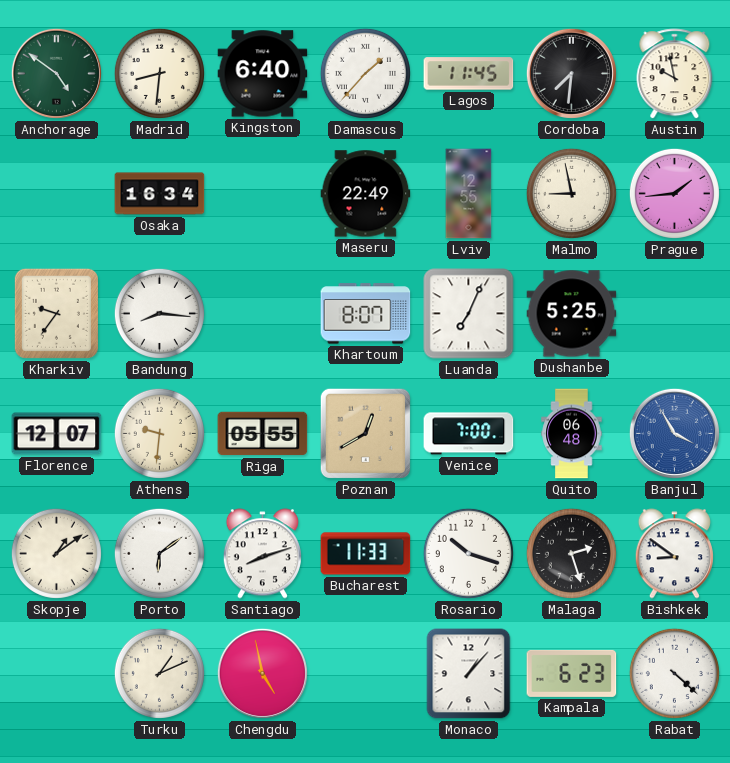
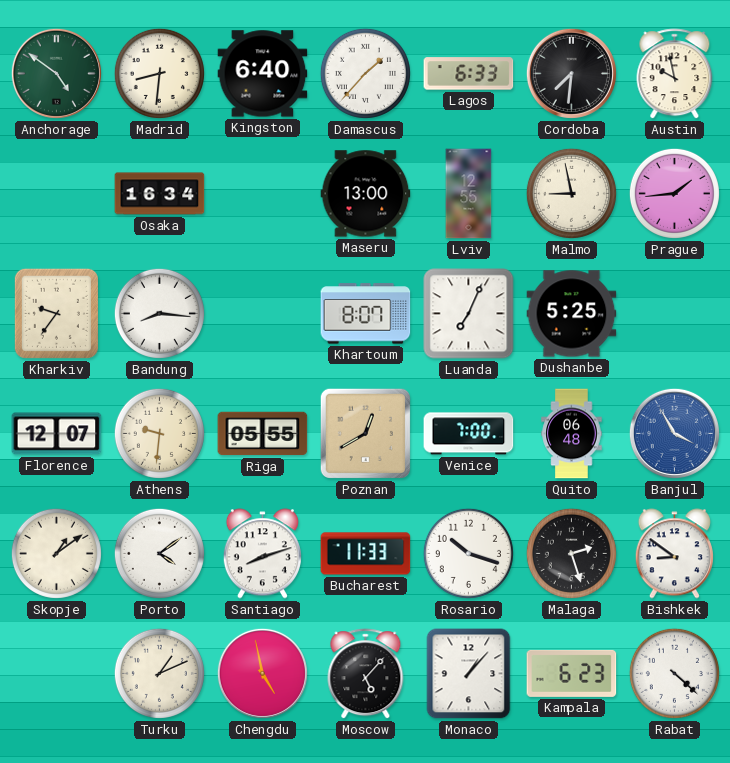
Lagos: 11:45 -> 6:33
Maseru: 22:49 -> 13:00
Porto: 6:09 -> 4:09
Moscow: none -> 5:07
